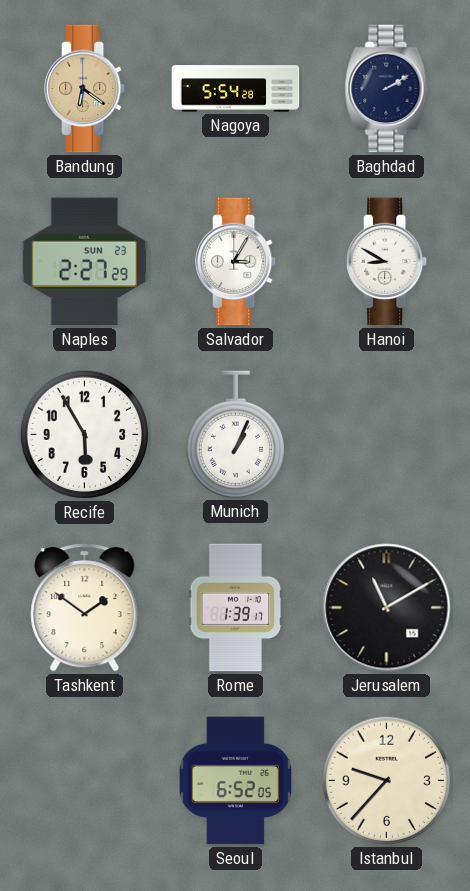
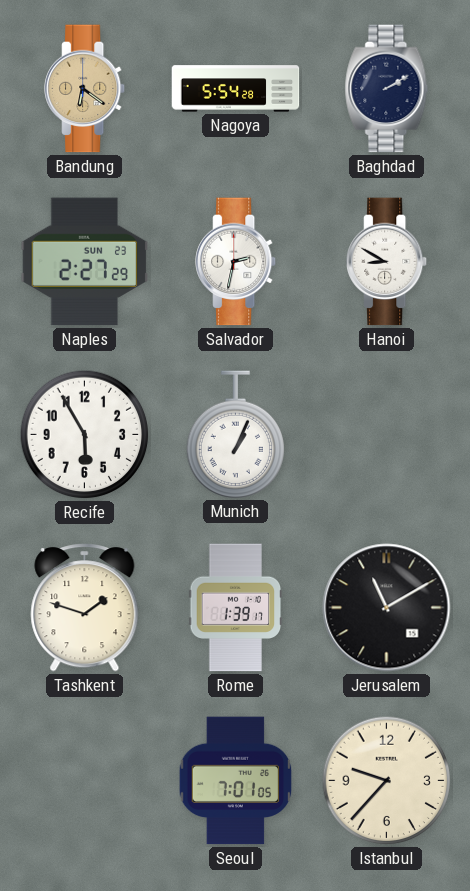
Salvador: 3:05 -> 2:32
Tashkent: 1:51 -> 1:48
Seoul: 6:52 -> 7:01
